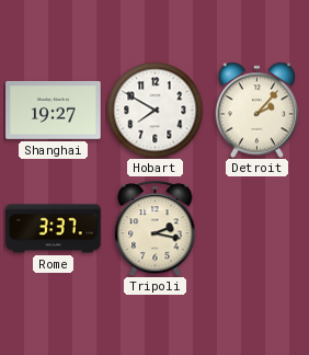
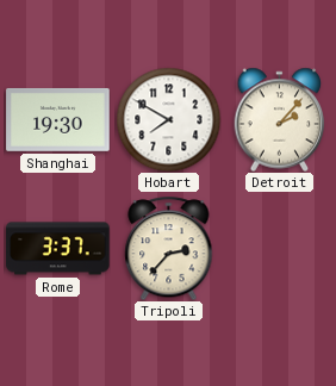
Shanghai: 19:27 -> 19:30
Tripoli: 2:17 -> 2:37
